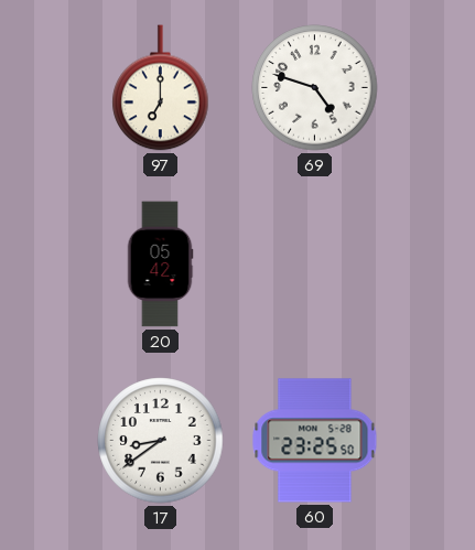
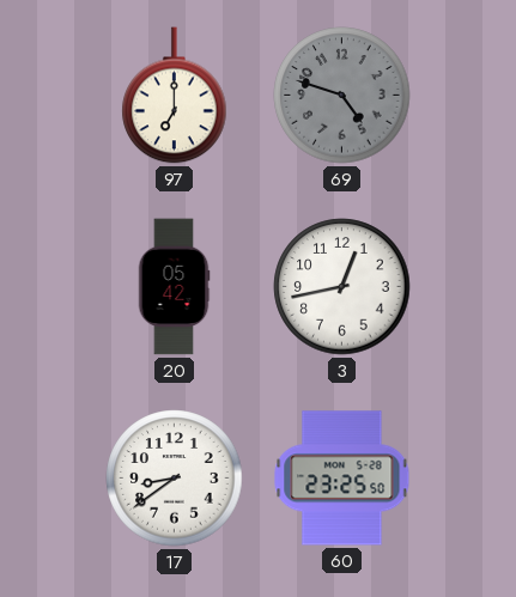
69 dial: white -> grey
3: none -> 12:43
